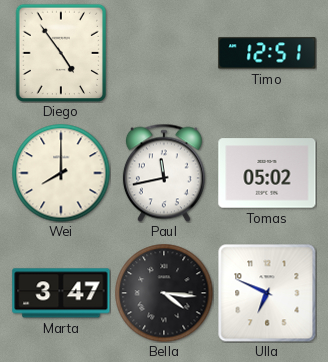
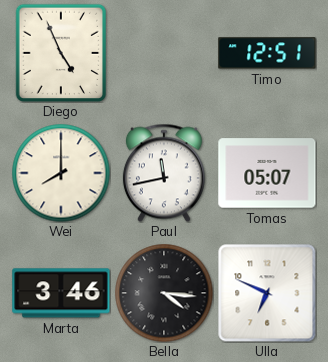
Diego: 4:54 -> 4:56
Tomas: 05:02 -> 05:07
Marta: 3:47 -> 3:46
